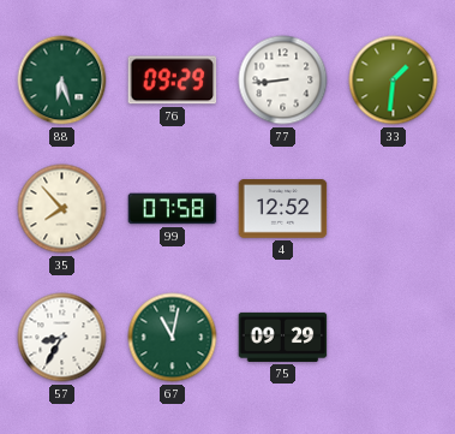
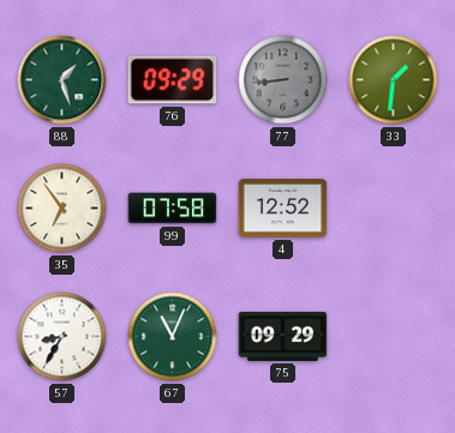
88: 6:27 -> 1:27
77 dial: white -> grey
35: 7:53 -> 6:54
67: 11:02 -> 11:04
